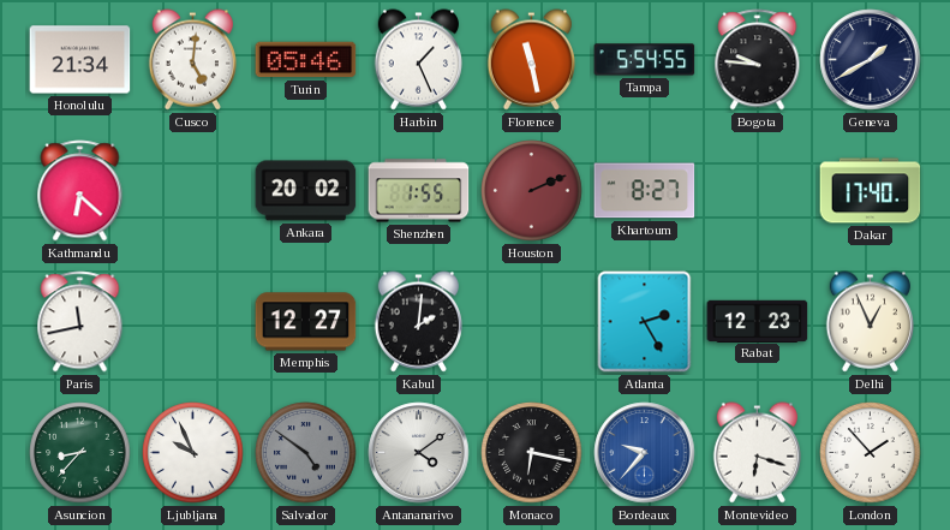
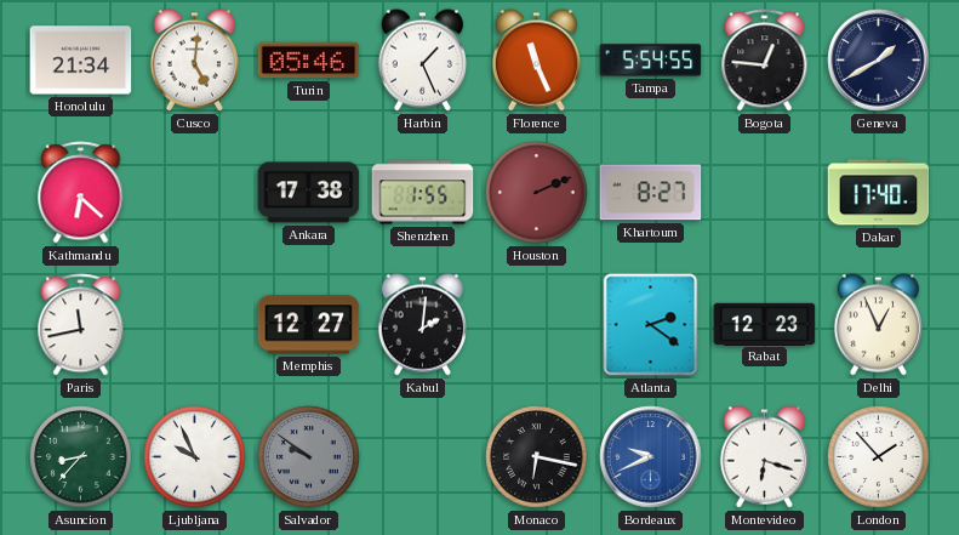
Florence: 11:28 -> 11:26
Bogota: 9:46 -> 12:46
Ankara: 20:02 -> 17:38
Atlanta: 2:25 -> 2:21
Salvador: 4:51 -> 9:51
Antananarivo: 4:09 -> none
Bordeaux: 9:37 -> 9:41
